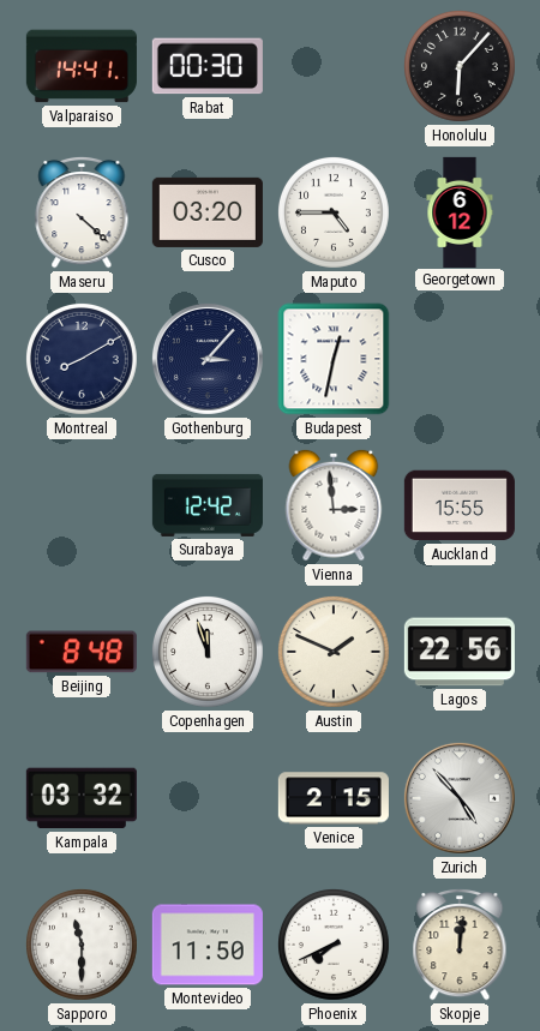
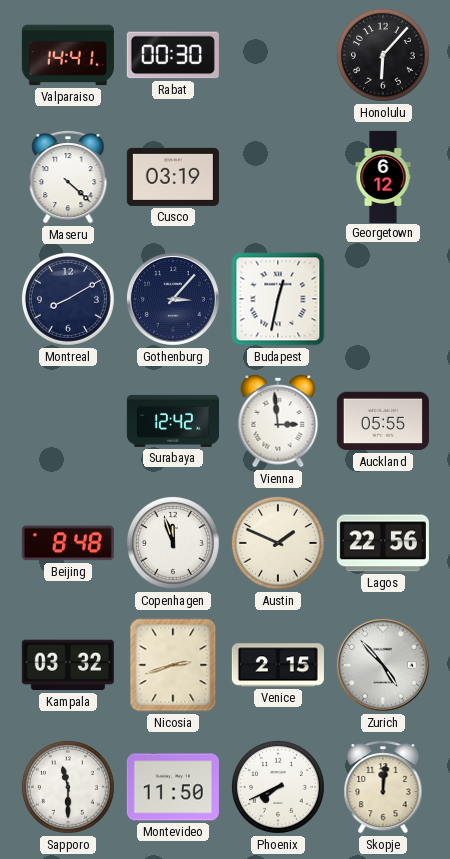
Cusco: 03:20 -> 03:19
Maputo: 4:45 -> none
Auckland: 15:55 -> 05:55
Nicosia: none -> 2:42
